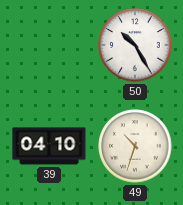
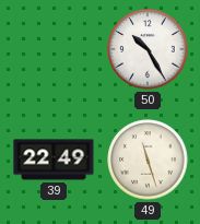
39: 04:10 -> 22:49
49: 10:33 -> 11:27
